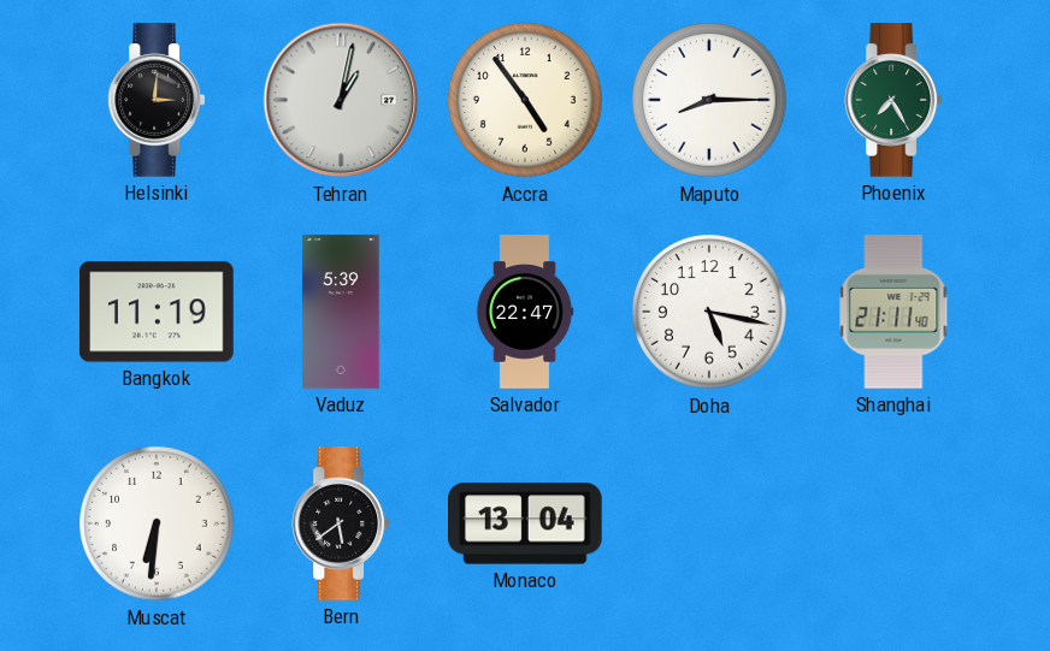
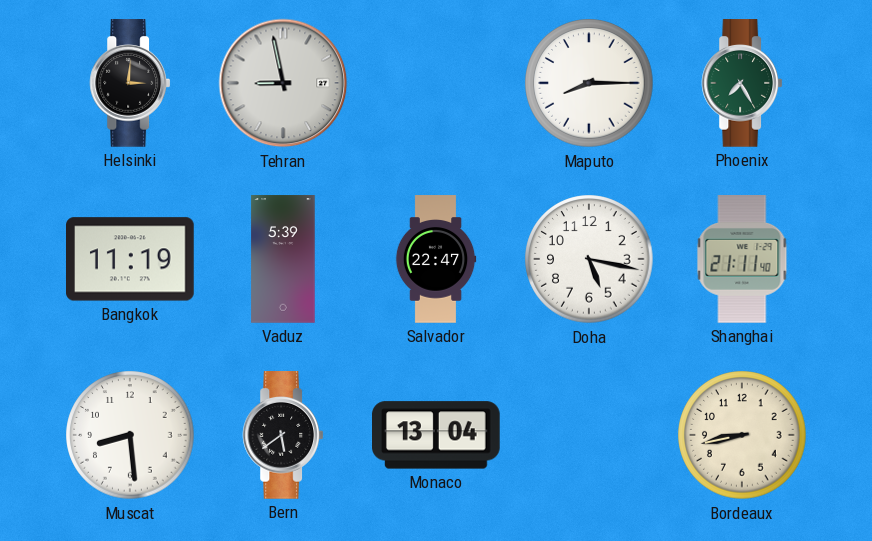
Tehran: 1:02 -> 8:58
Accra: 4:54 -> none
Muscat: 6:31 -> 8:29
Bordeaux: none -> 8:43
